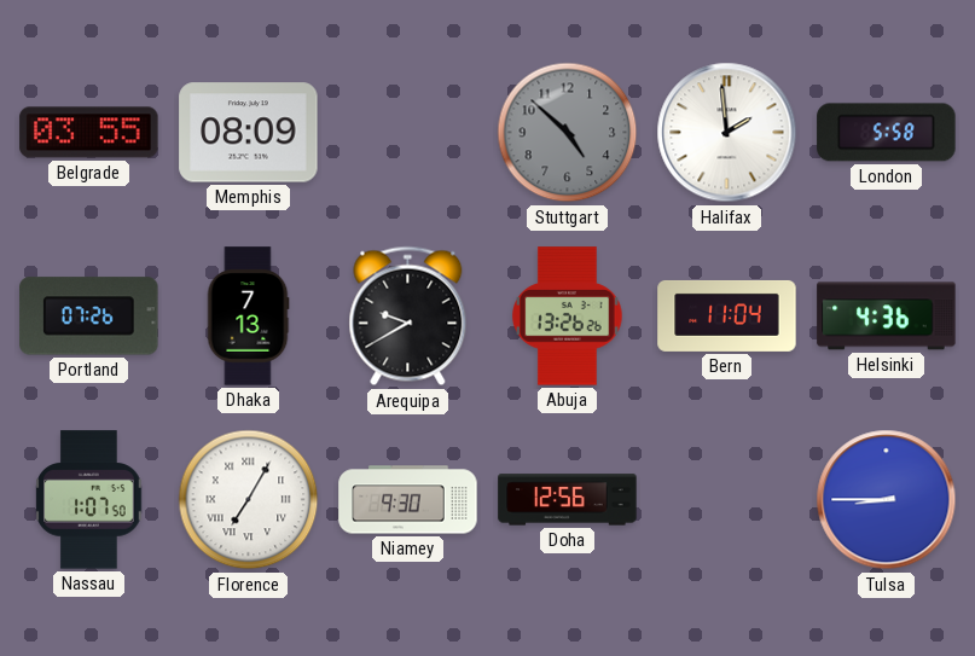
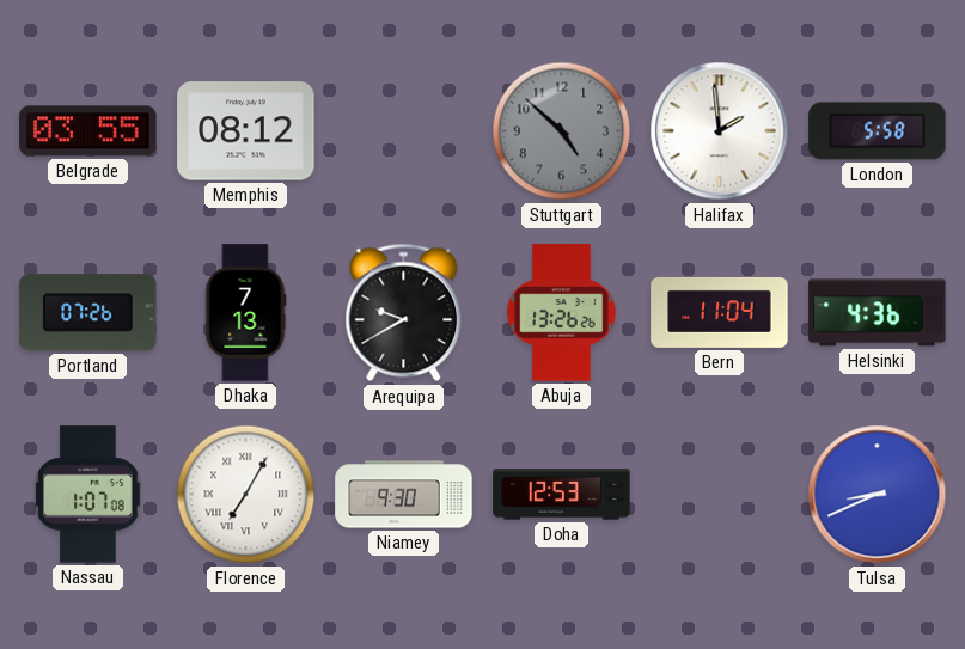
Memphis: 08:09 -> 08:12
Nassau: 1:07:50 -> 1:07:08
Doha: 12:56 -> 12:53
Tulsa: 8:45 -> 8:41
